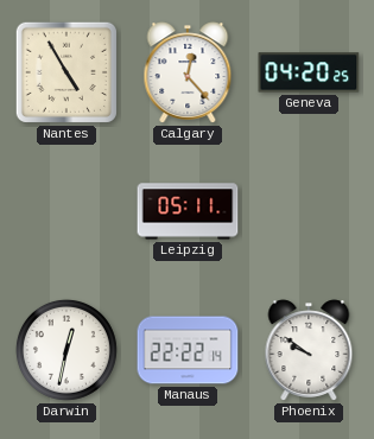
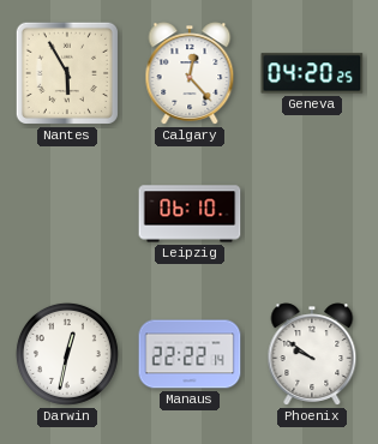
Nantes: 4:55 -> 5:55
Leipzig: 05:11 -> 06:10
